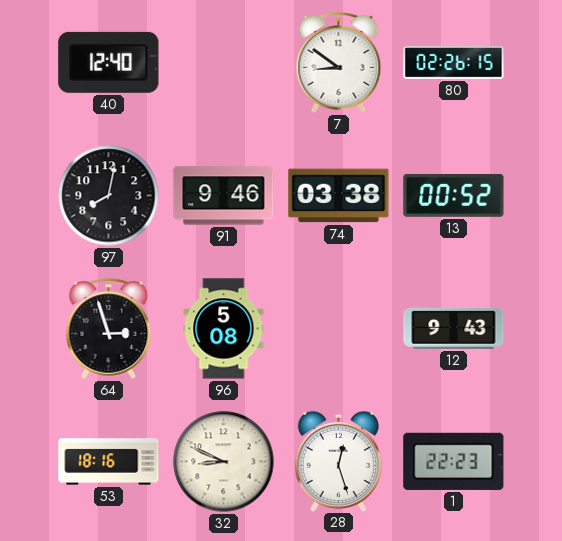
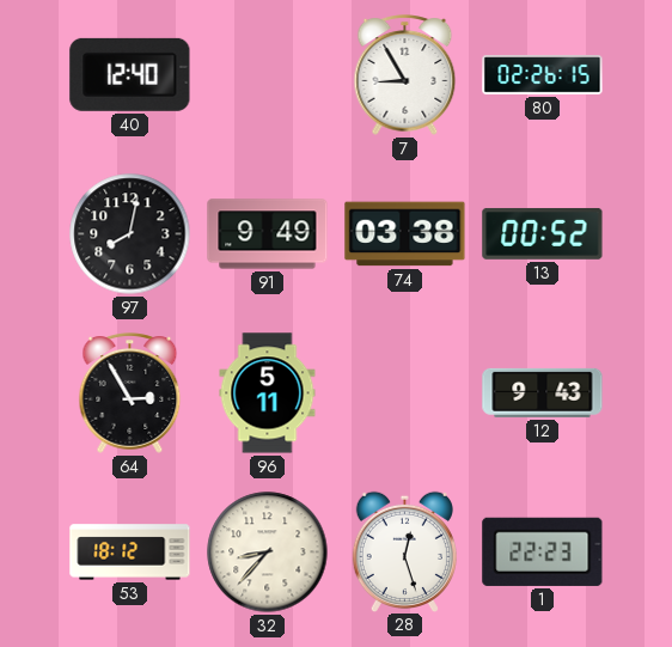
7: 8:51 -> 8:55
91: 9:46 -> 9:49
64: 2:57 -> 2:55
96: 5:08 -> 5:11
53: 18:16 -> 18:12
32: 8:49 -> 8:37
